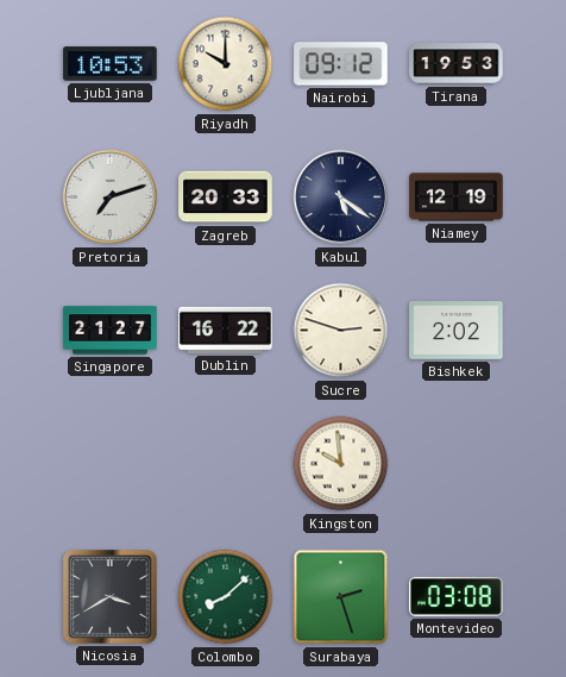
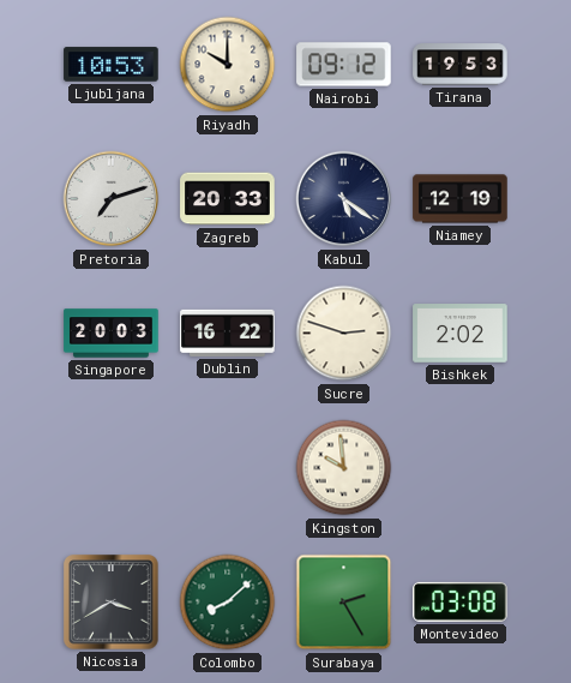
Singapore: 21:27 -> 20:03
Surabaya: 2:27 -> 2:25
